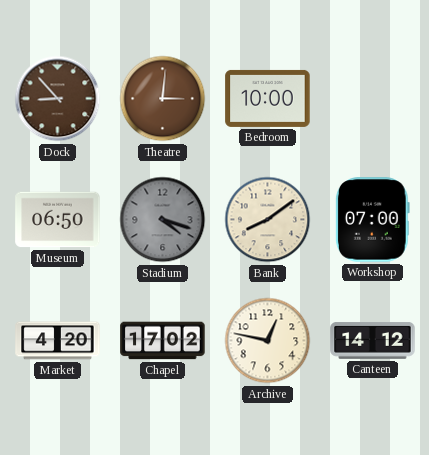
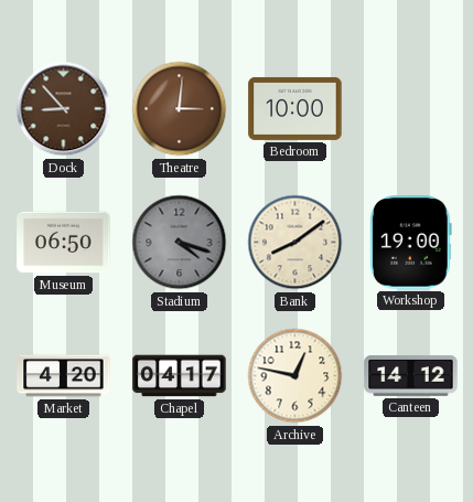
Workshop: 07:00 -> 19:00
Chapel: 17:02 -> 04:17
